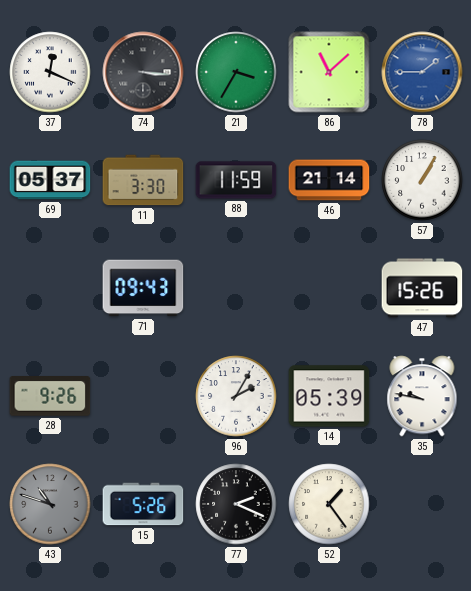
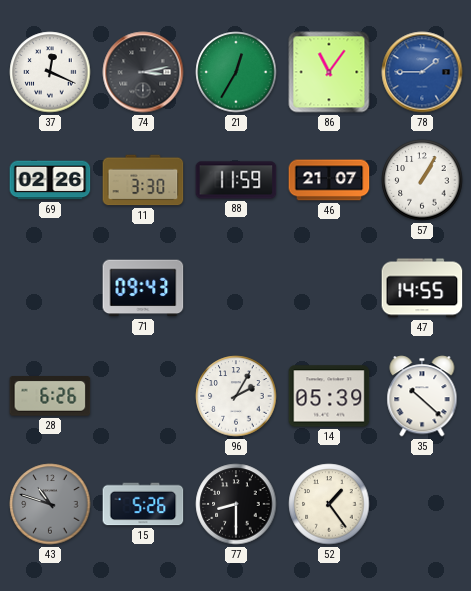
74: 3:16 -> 3:13
21: 3:35 -> 12:35
86: 11:08 -> 11:06
69: 05:37 -> 02:26
46: 21:14 -> 21:07
47: 15:26 -> 14:55
28: 9:26 -> 6:26
35: 9:47 -> 10:22
77: 2:19 -> 8:30
